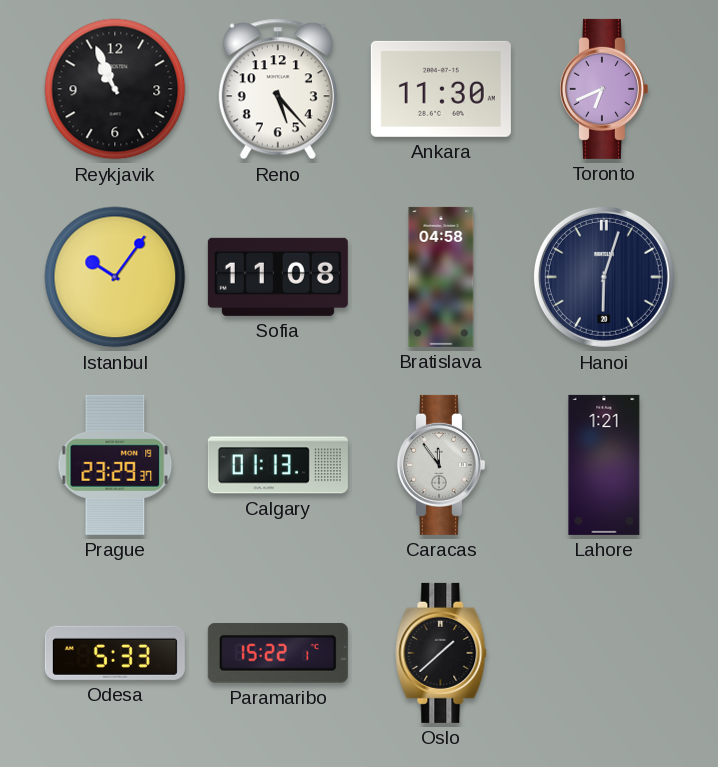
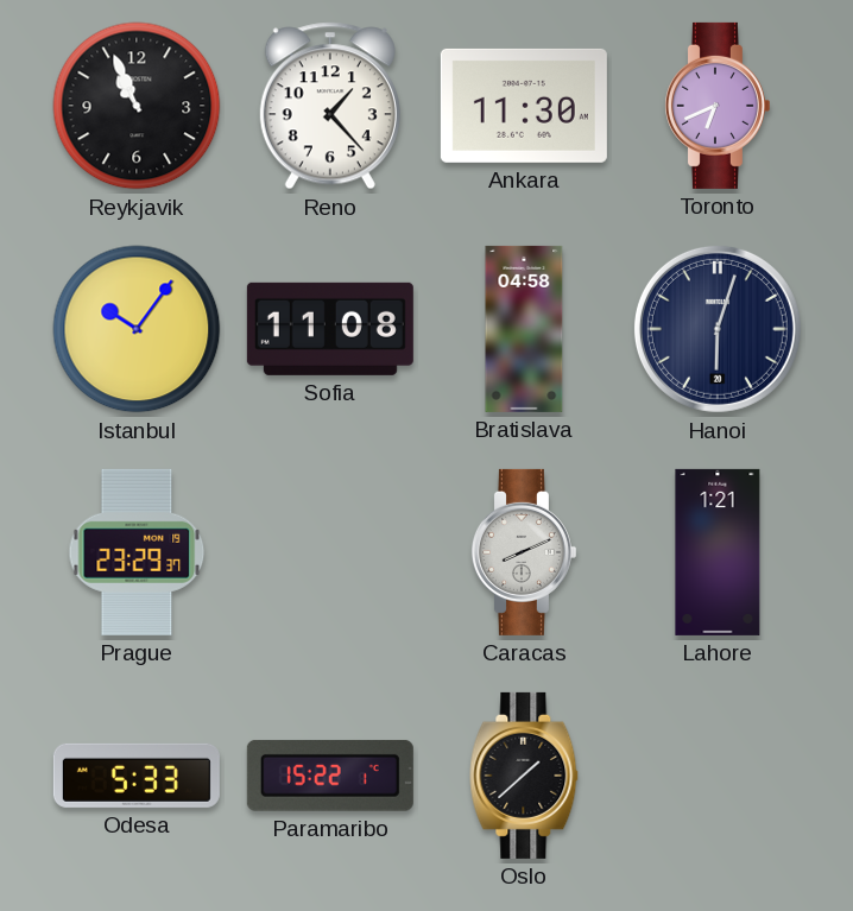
Reno: 5:23 -> 1:23
Calgary: 01:13 -> none
Caracas: 11:54 -> 8:11
